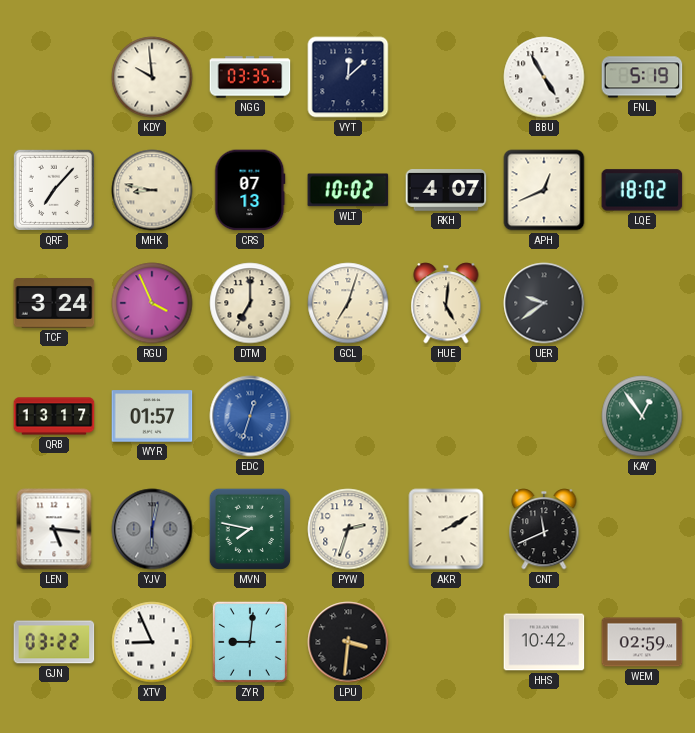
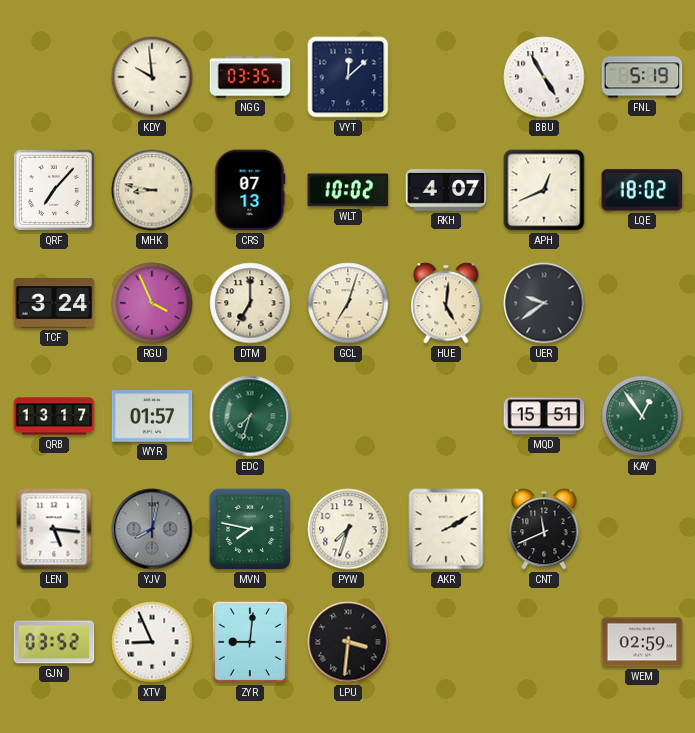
EDC: 12:33 -> 7:33
EDC dial: blue -> green
MQD: none -> 15:51
YJV: 6:02 -> 8:02
PYW: 2:33 -> 7:33
GJN: 03:22 -> 03:52
HHS: 10:42 -> none
